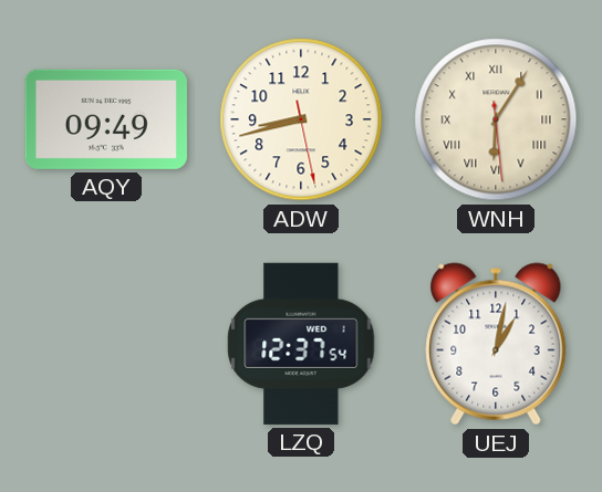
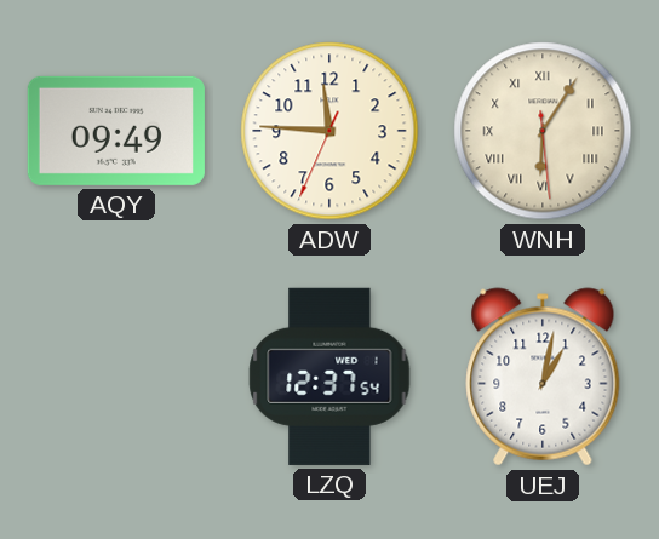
ADW: 8:42 -> 11:45
